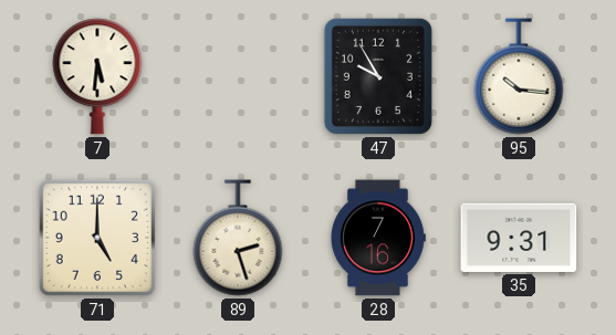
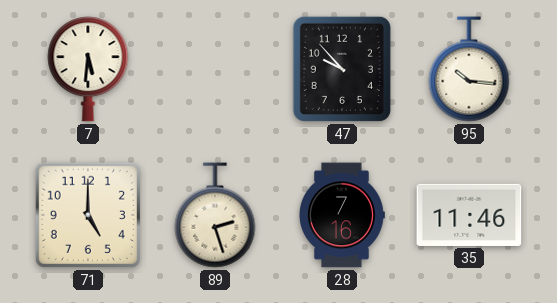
47: 9:55 -> 9:53
35: 9:31 -> 11:46
